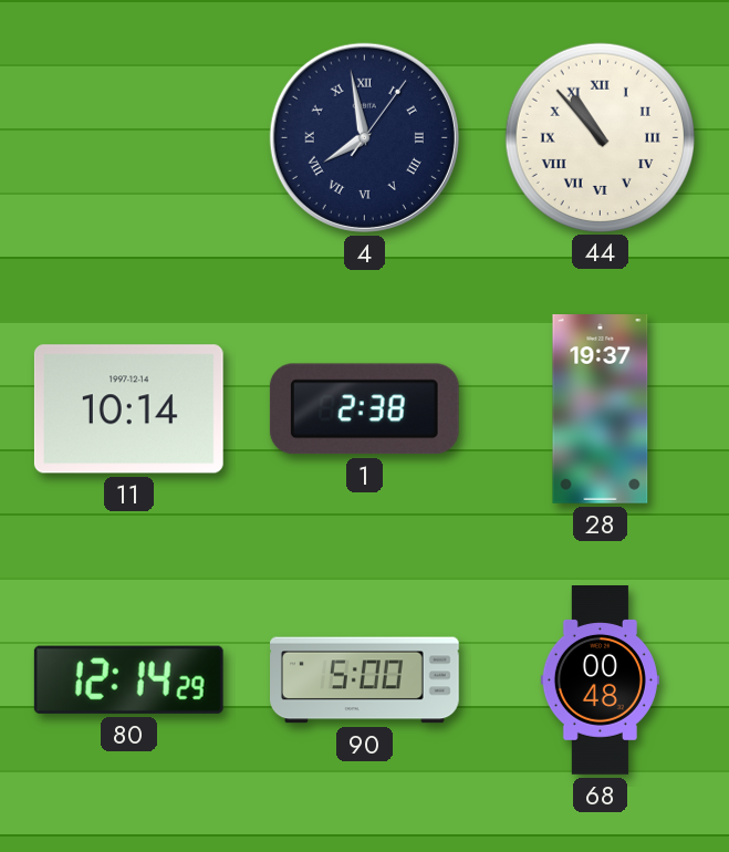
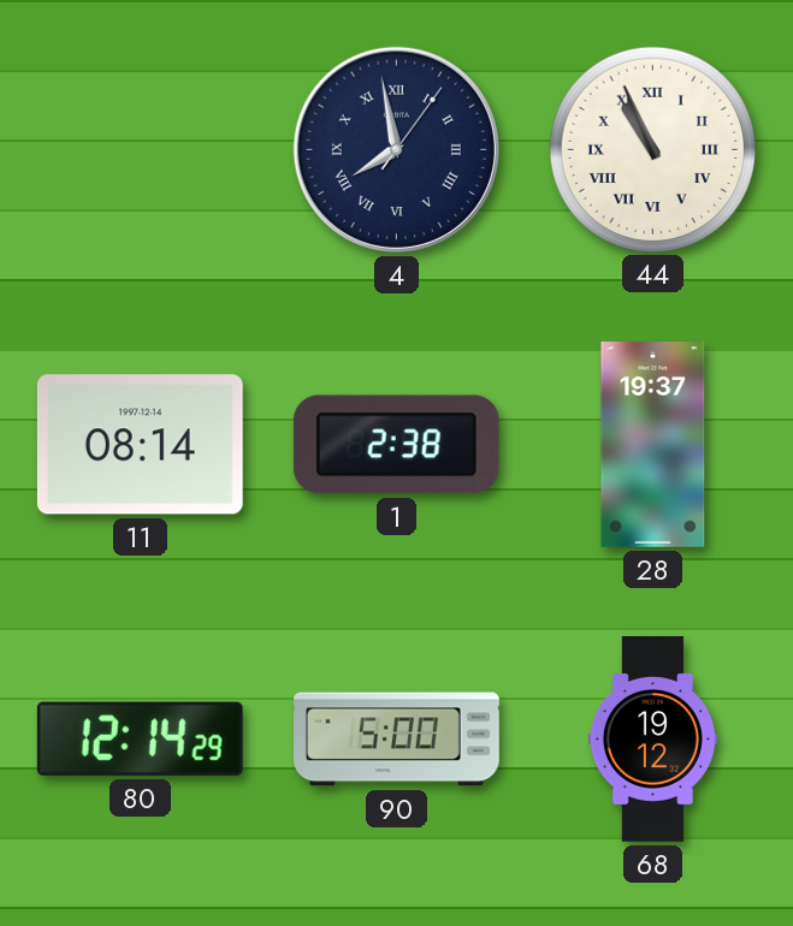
44: 10:53 -> 10:56
11: 10:14 -> 08:14
68: 00:48 -> 19:12
